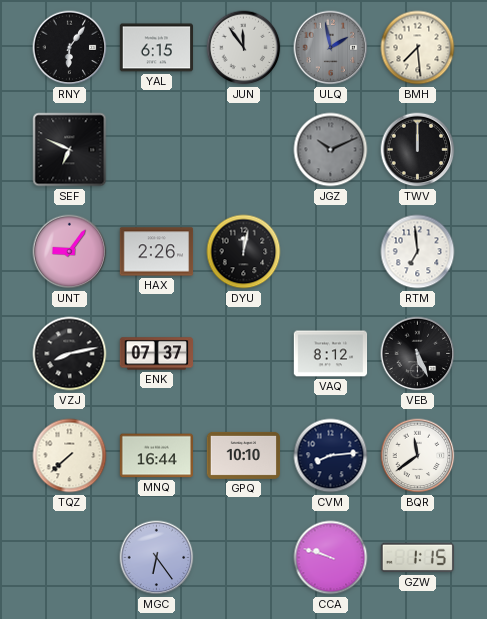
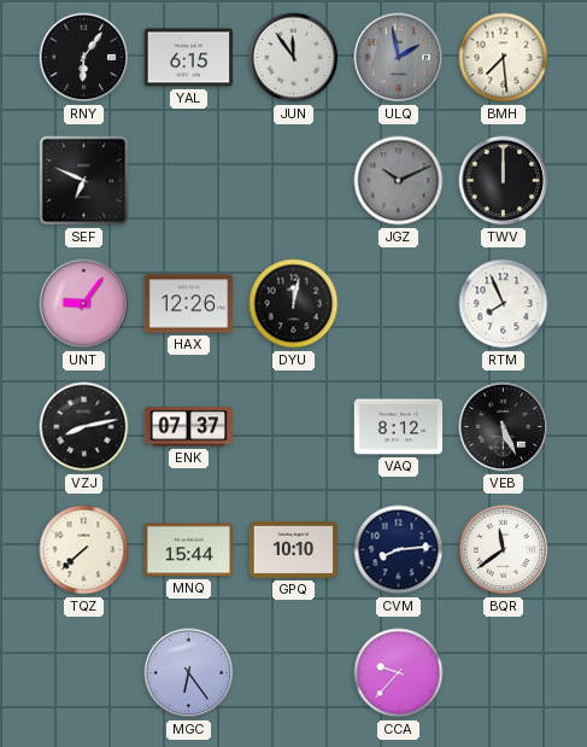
HAX: 2:26 -> 12:26
RTM: 6:59 -> 7:56
MNQ: 16:44 -> 15:44
CCA: 9:48 -> 9:37
GZW: 1:15 -> none
